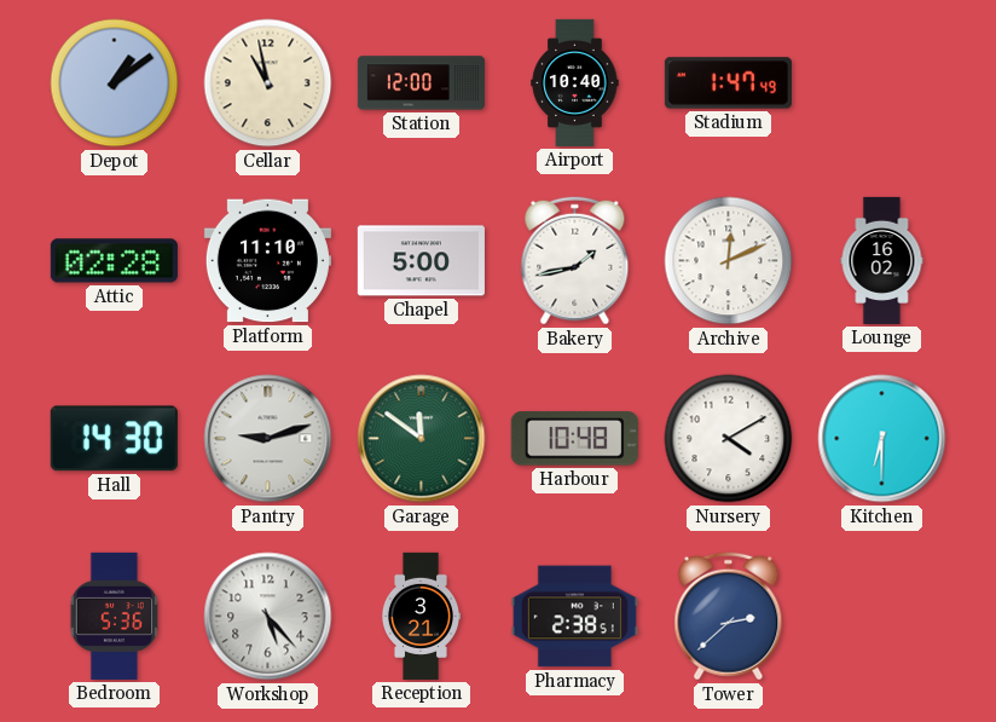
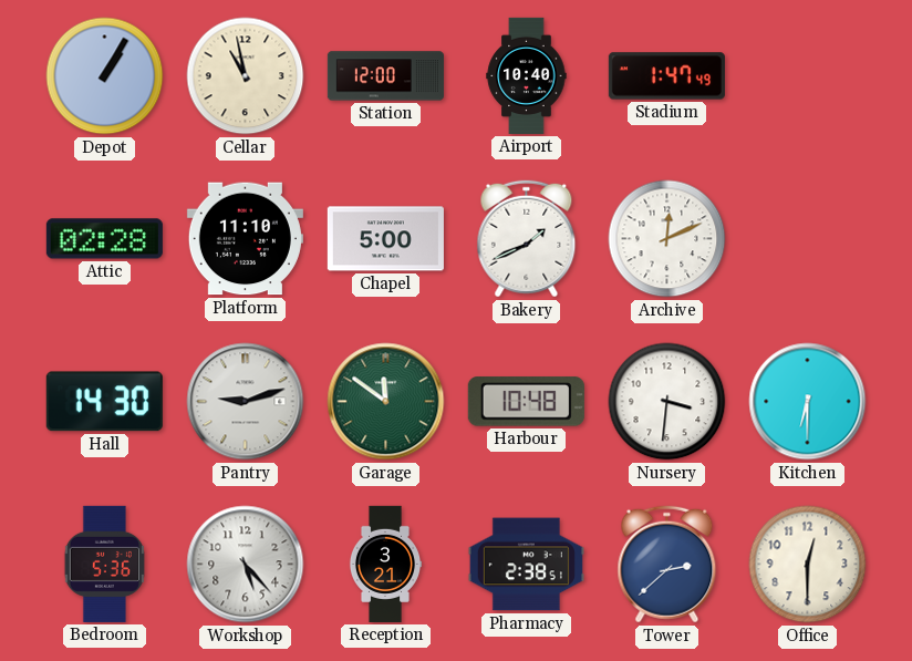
Depot: 1:09 -> 1:05
Bakery: 1:43 -> 1:41
Lounge: 16:02 -> none
Nursery: 4:10 -> 3:31
Office: none -> 12:30
